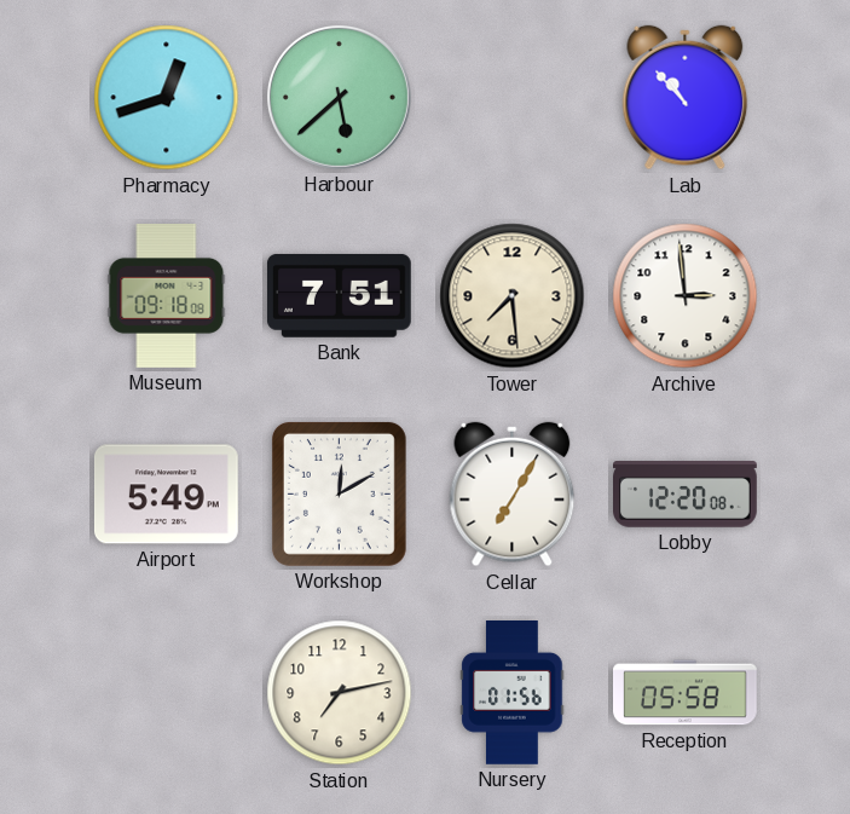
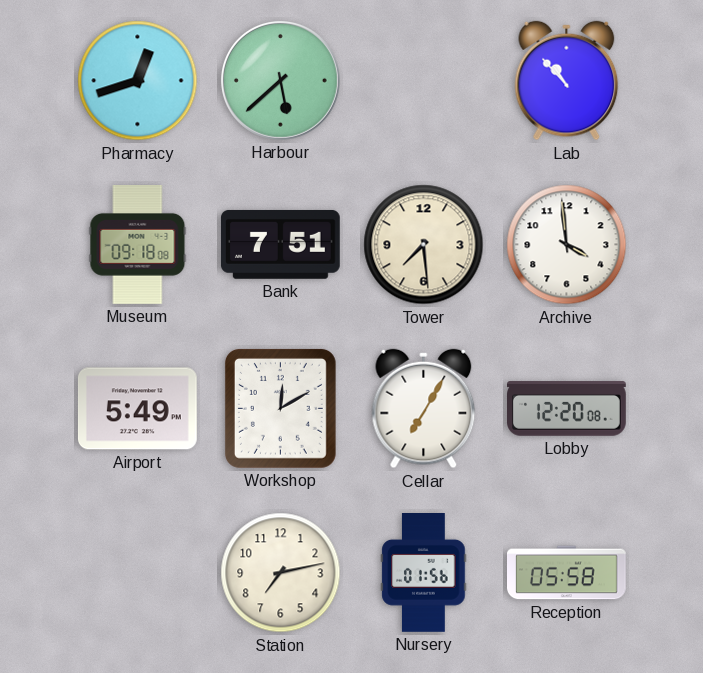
Archive: 2:59 -> 3:59
